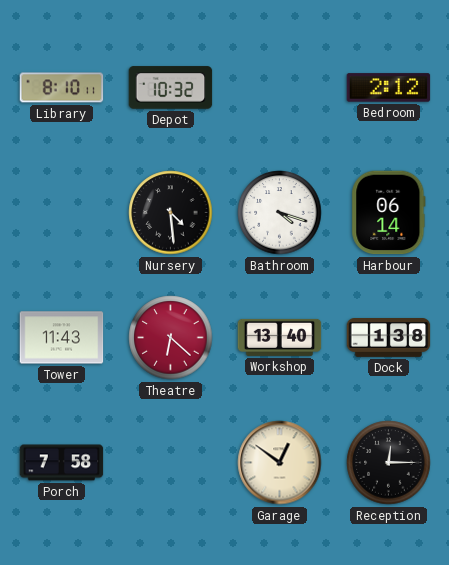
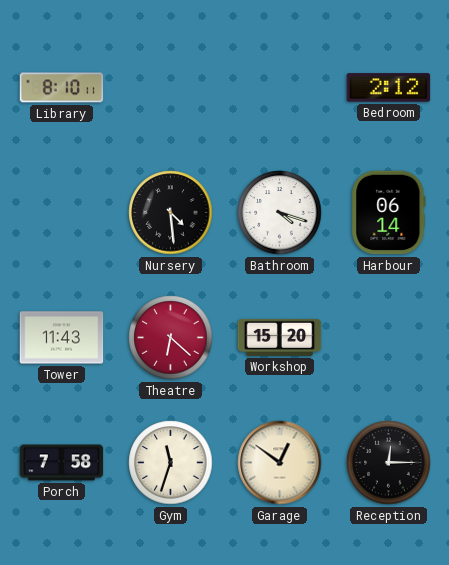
Depot: 10:32 -> none
Workshop: 13:40 -> 15:20
Dock: 1:38 -> none
Gym: none -> 11:33
